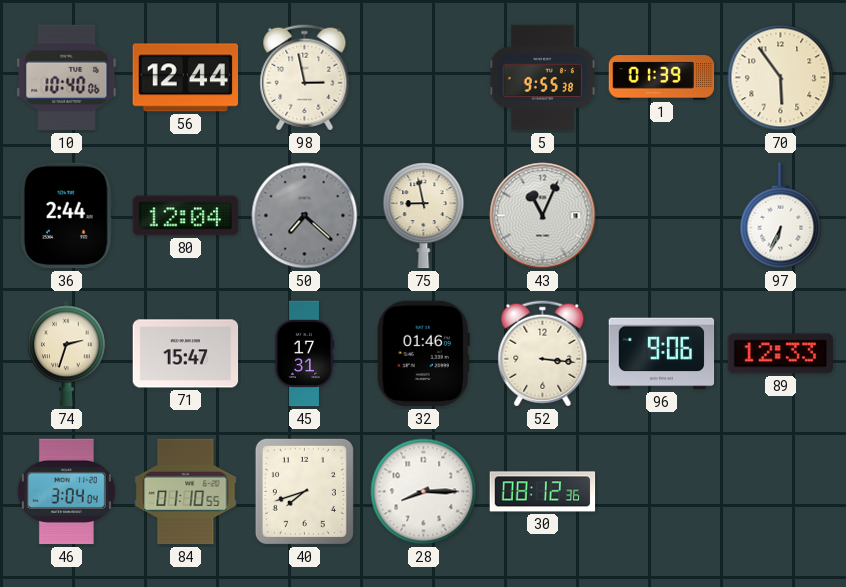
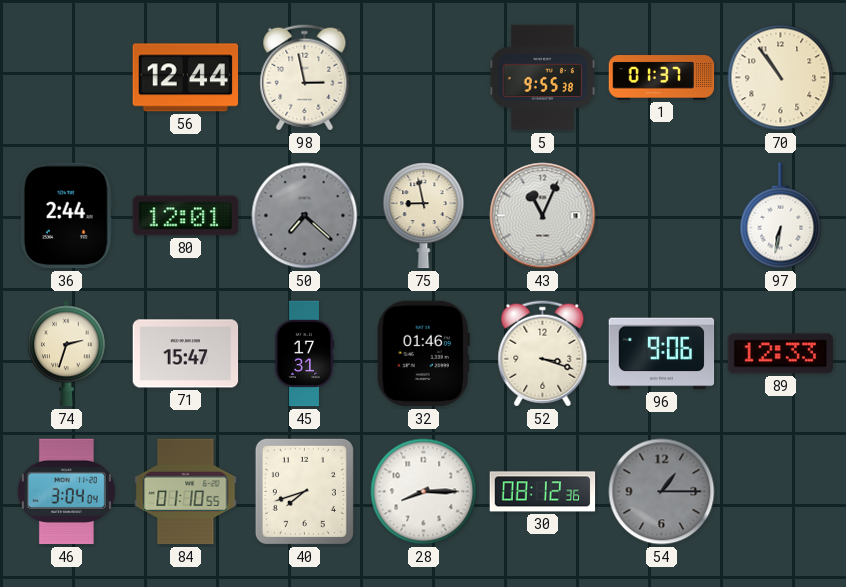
10: 10:40 -> none
1: 01:39 -> 01:37
70: 5:54 -> 10:54
80: 12:04 -> 12:01
97: 6:34 -> 6:32
52: 3:16 -> 3:18
54: none -> 1:15
